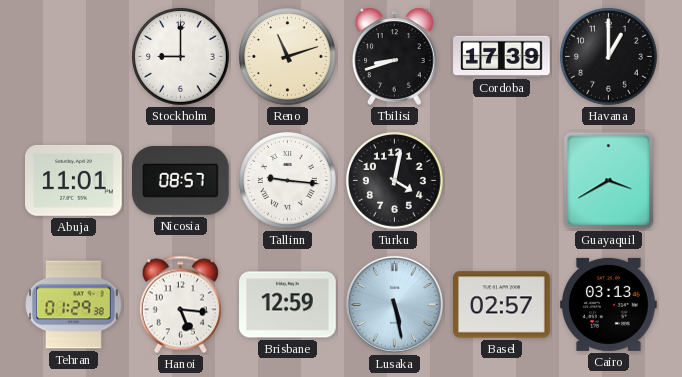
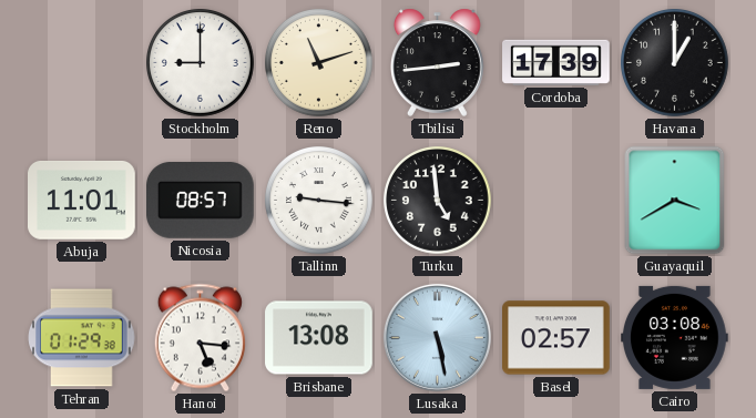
Tbilisi: 8:42 -> 2:44
Turku: 4:02 -> 4:59
Brisbane: 12:59 -> 13:08
Cairo: 03:13 -> 03:08
